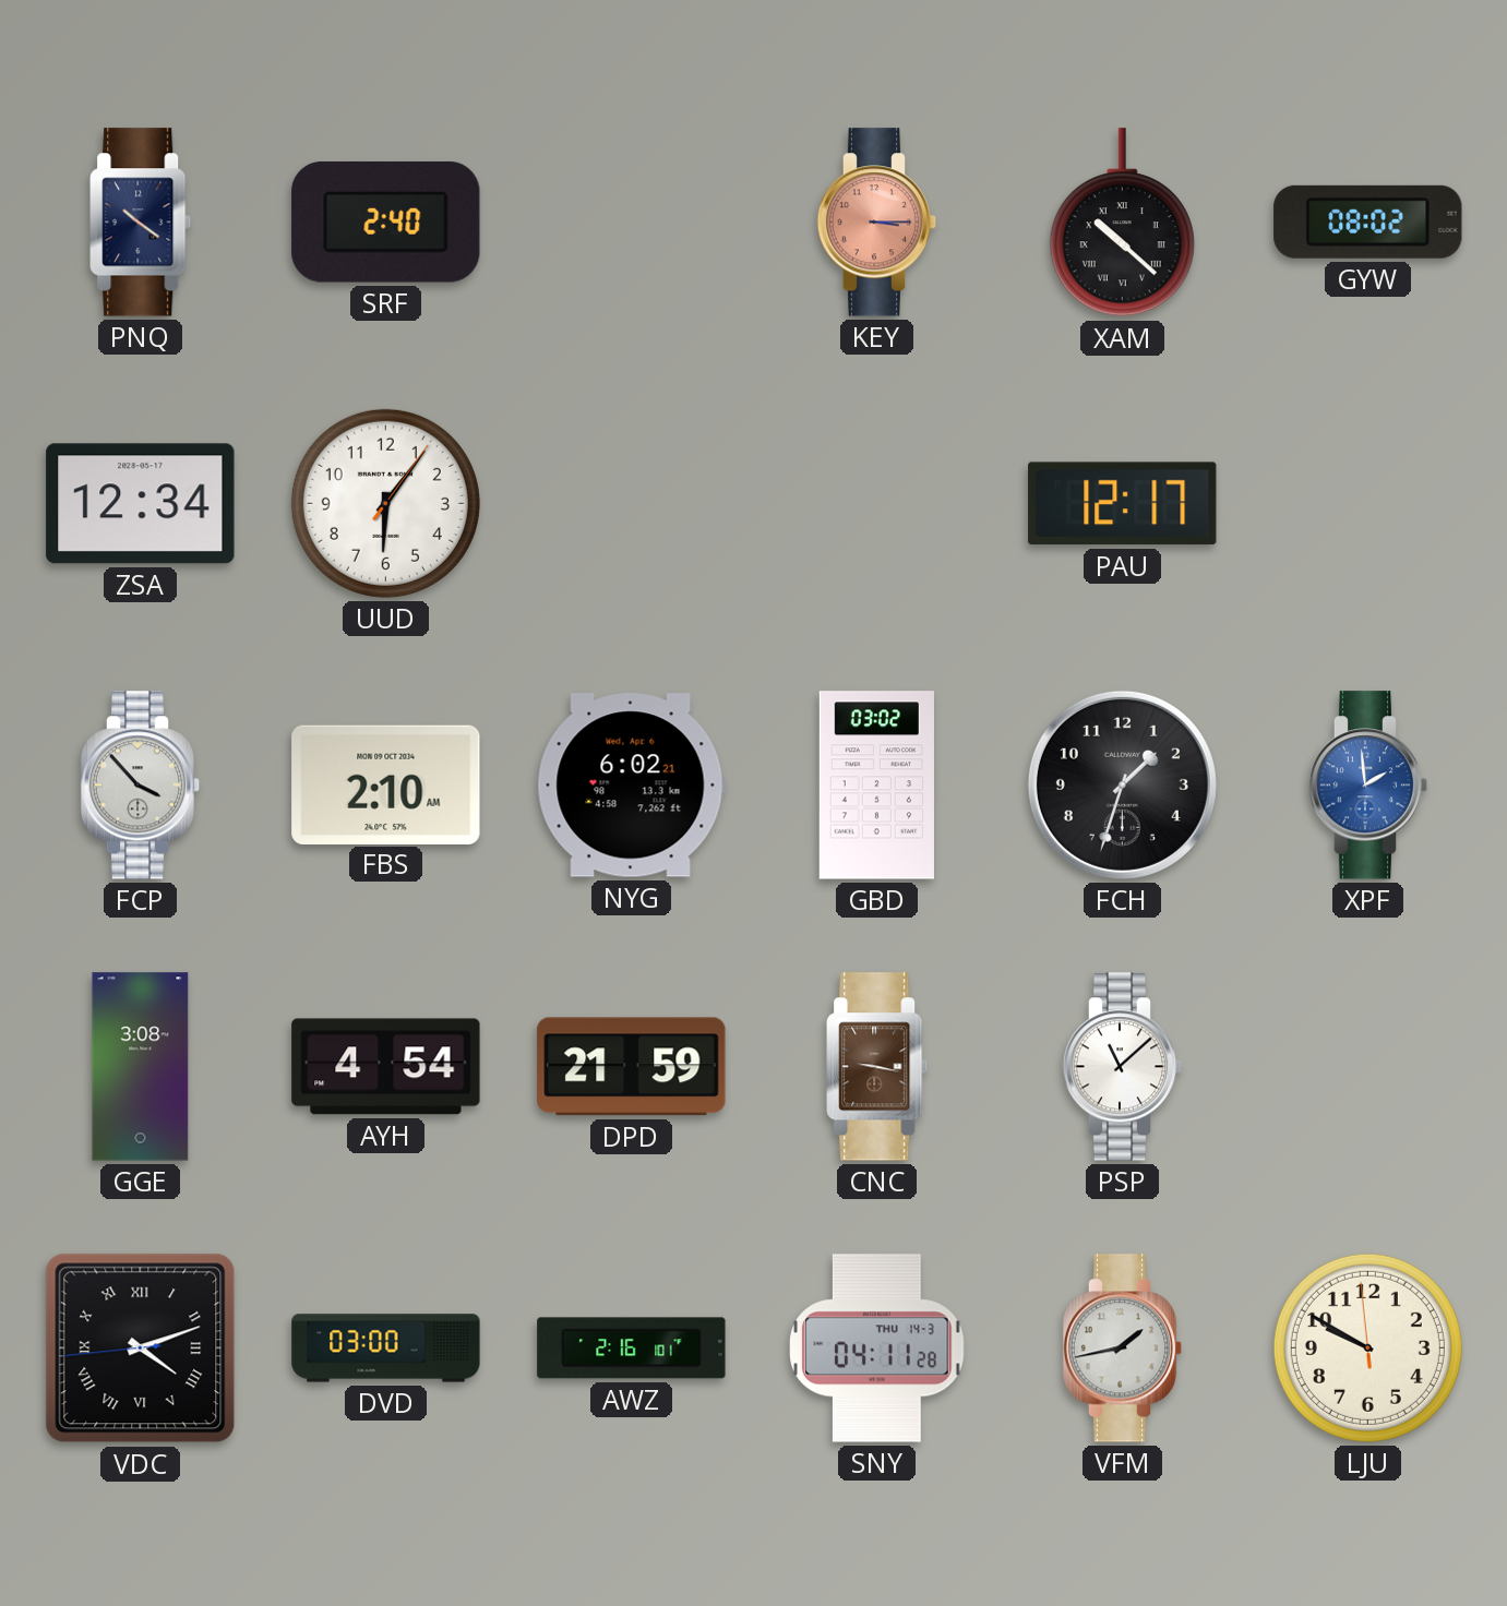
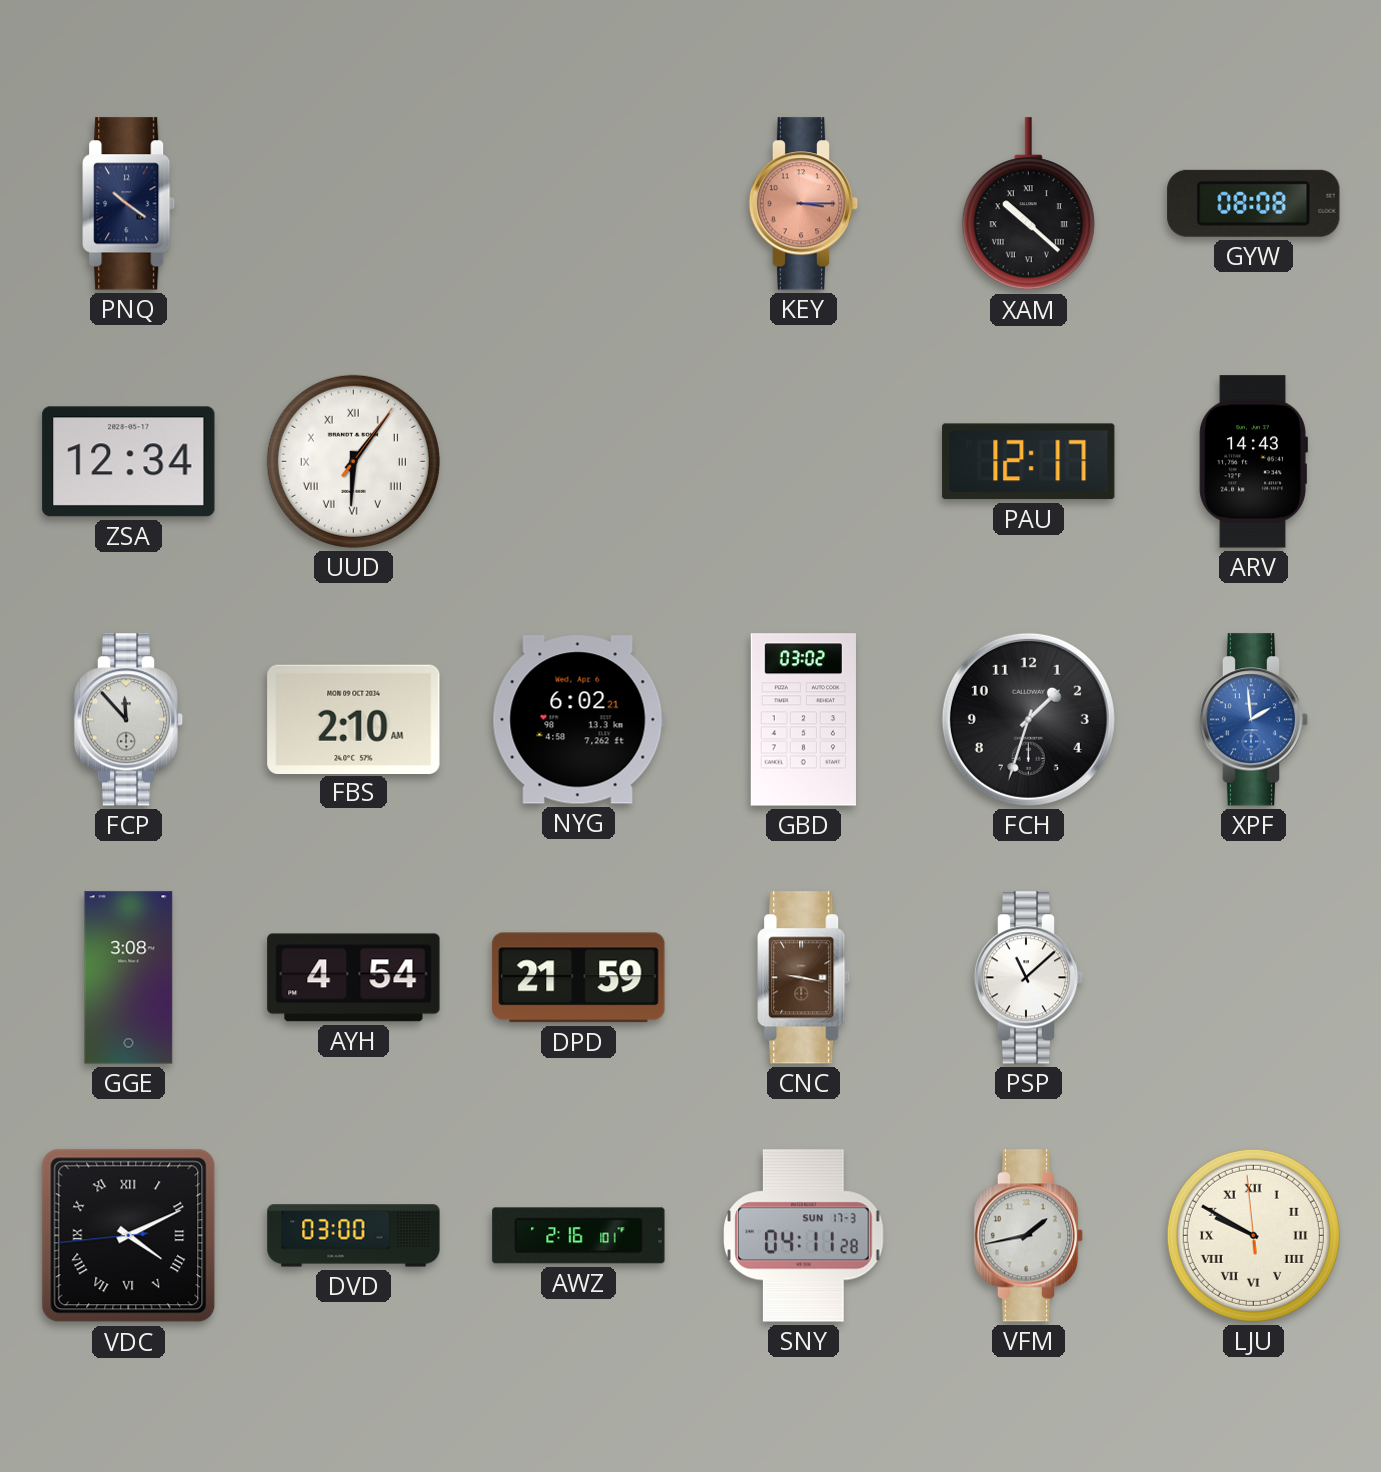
SRF: 2:40 -> none
GYW: 08:02 -> 08:08
UUD numerals: Arabic -> Roman
ARV: none -> 14:43
FCP: 3:53 -> 11:53
VDC: 4:11 -> 4:10
SNY date: THU 14-3 -> SUN 17-3
LJU numerals: Arabic -> Roman
